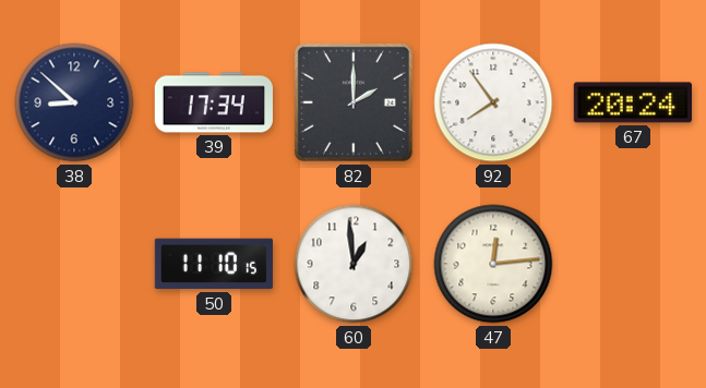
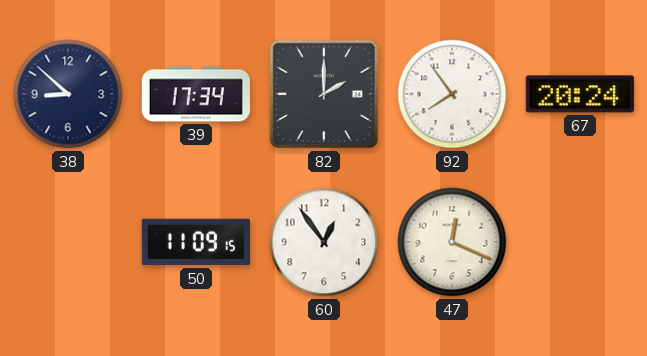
50: 11:10 -> 11:09
60: 12:59 -> 12:54
47: 12:14 -> 12:19
